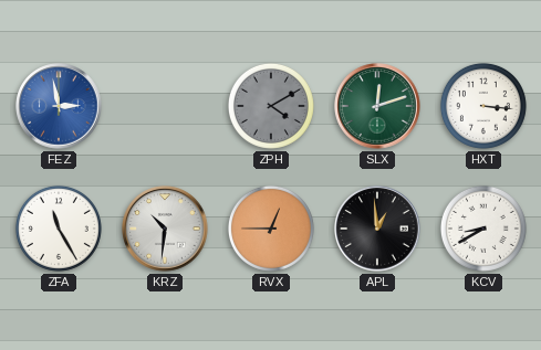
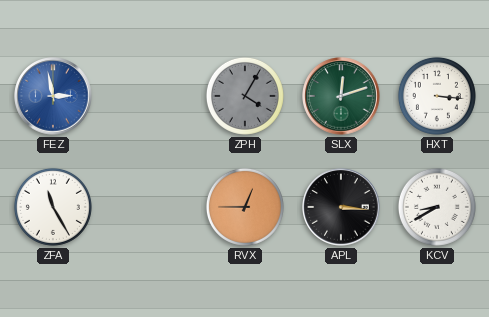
ZPH: 4:10 -> 4:05
KRZ: 10:31 -> none
APL: 12:59 -> 3:16
